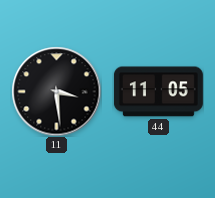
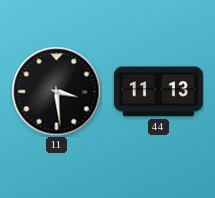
44: 11:05 -> 11:13
